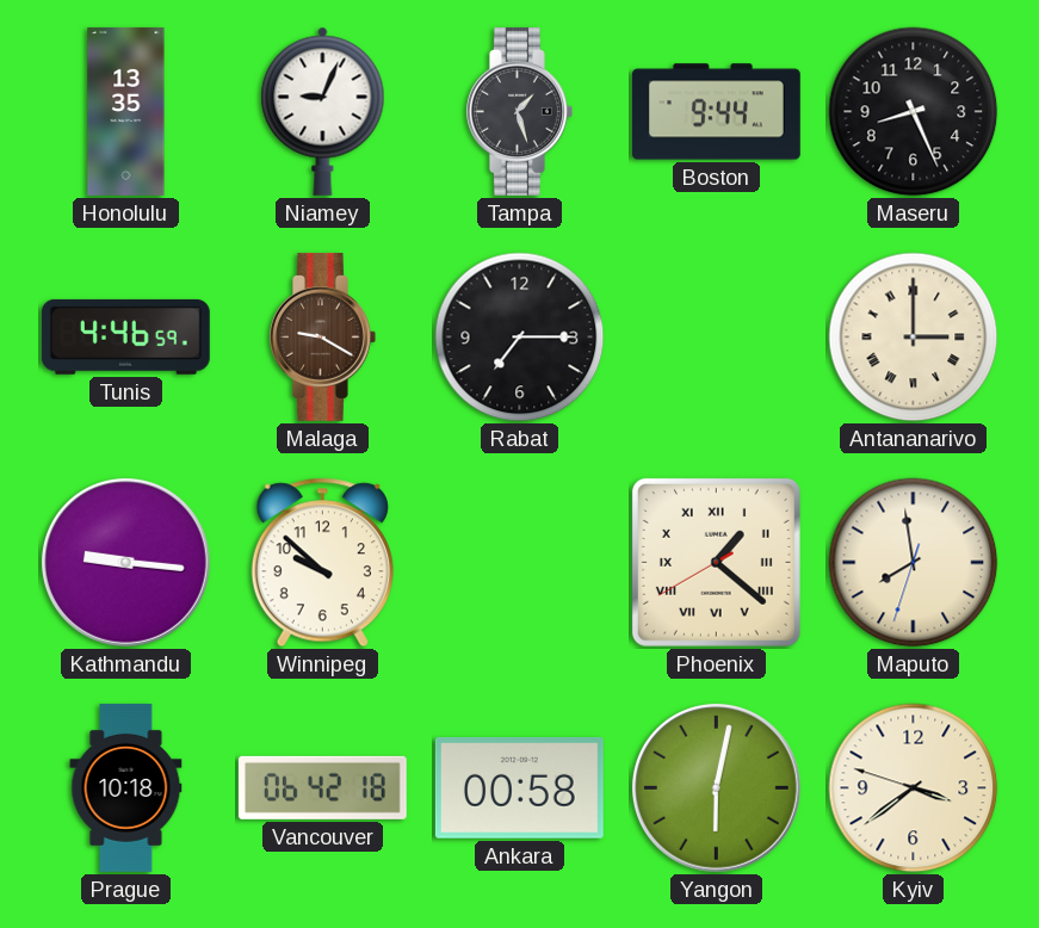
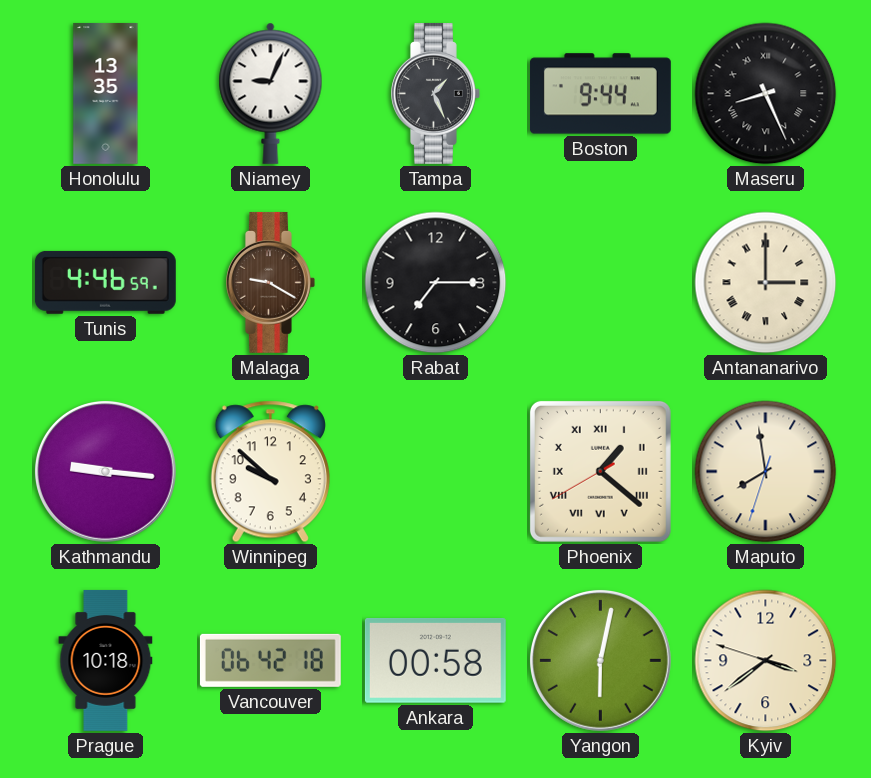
Tampa: 1:27 -> 1:26
Maseru numerals: Arabic -> Roman
